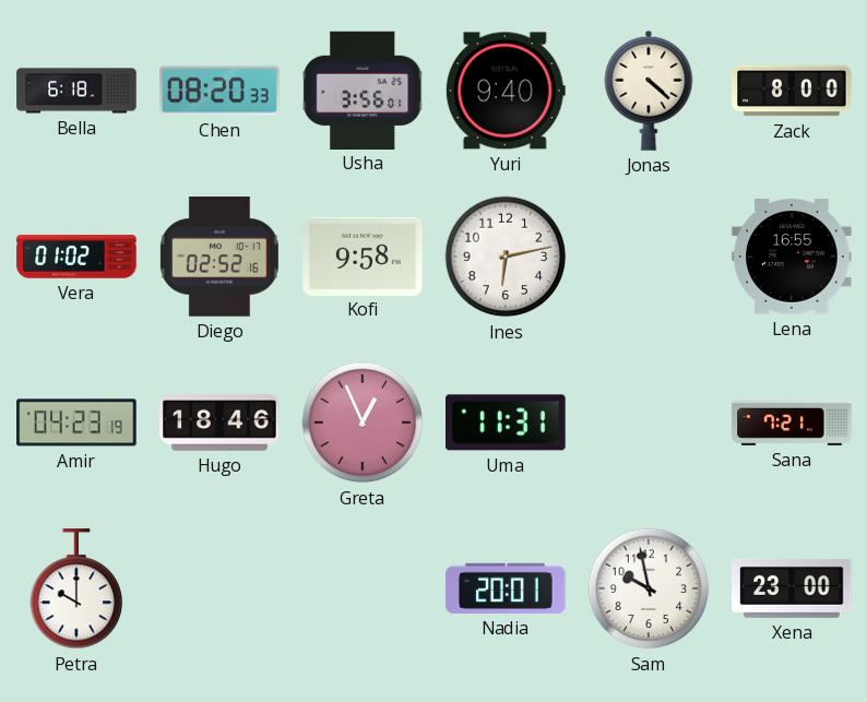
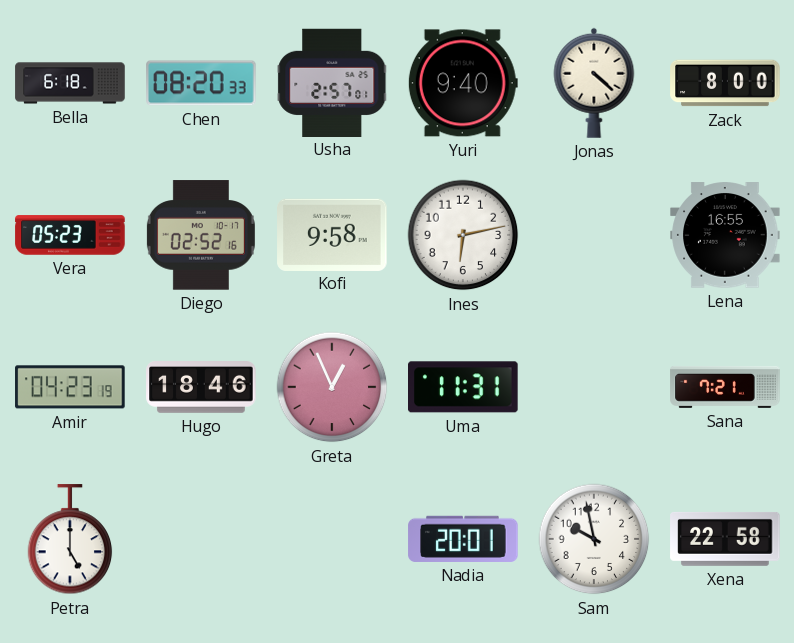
Usha: 3:56 -> 2:57
Vera: 01:02 -> 05:23
Petra: 10:00 -> 5:00
Xena: 23:00 -> 22:58
